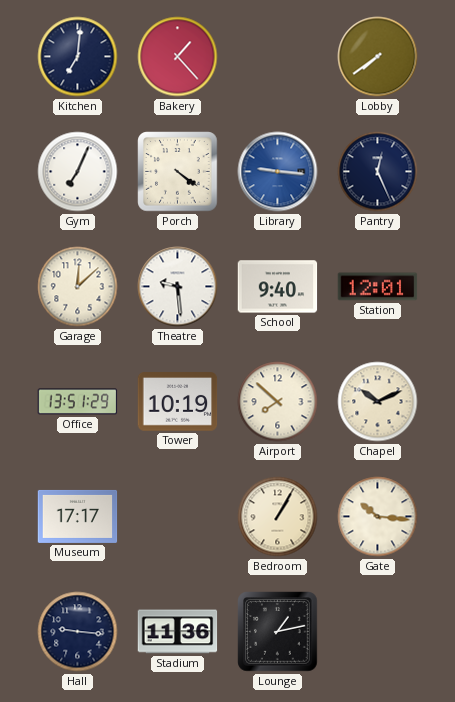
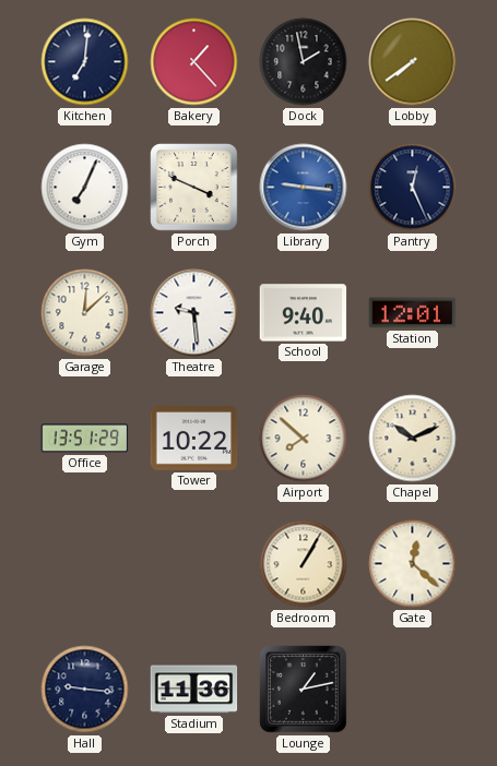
Dock: none -> 1:58
Porch: 4:21 -> 3:49
Tower: 10:19 -> 10:22
Museum: 17:17 -> none
Gate: 10:16 -> 12:22
